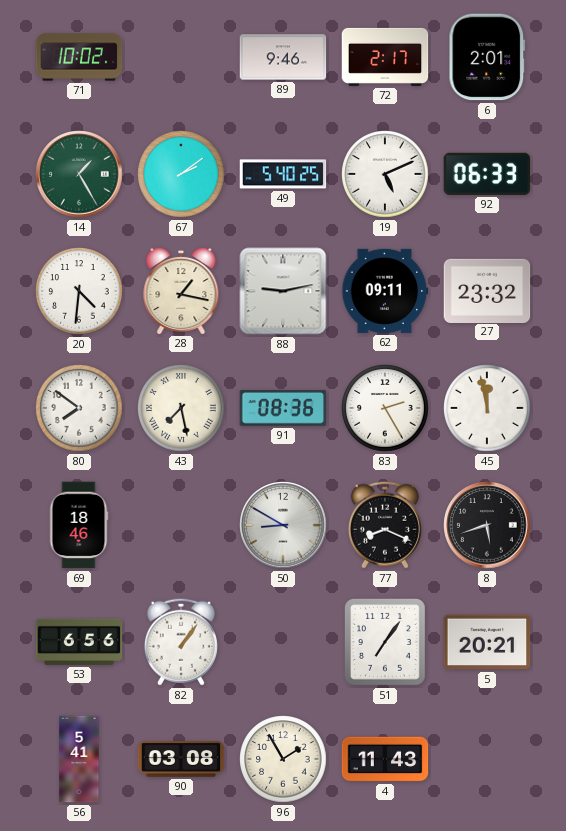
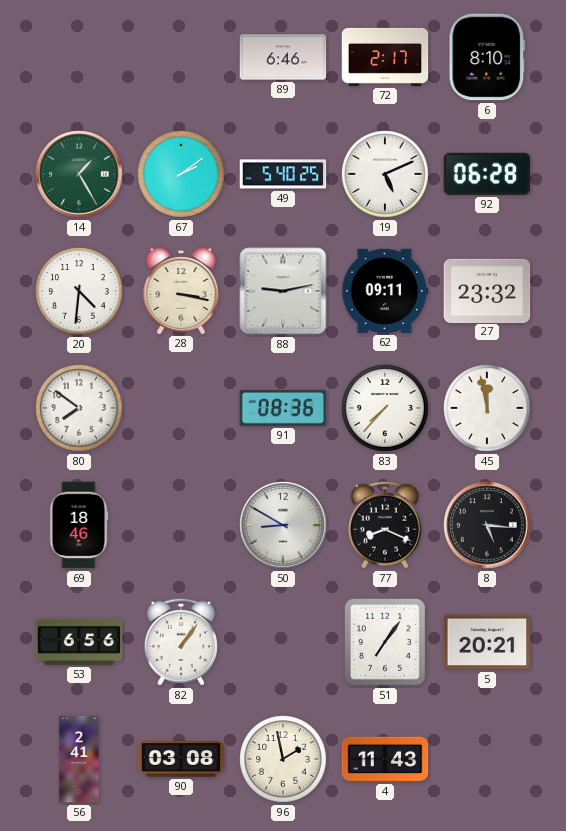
71: 10:02 -> none
89: 9:46 -> 6:46
6: 2:01 -> 8:10
92: 06:33 -> 06:28
28: 1:17 -> 3:17
43: 7:28 -> none
83: 2:25 -> 7:37
8: 5:42 -> 5:16
56: 5:41 -> 2:41
96: 1:55 -> 1:58
